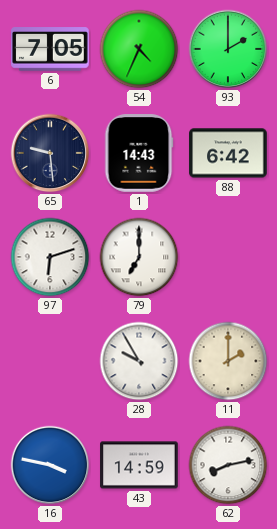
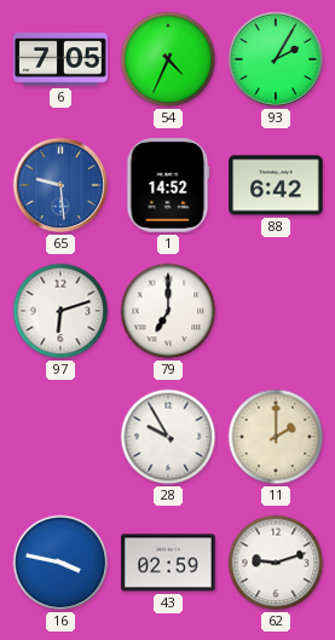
93: 2:00 -> 2:05
65 dial: navy -> blue
1: 14:43 -> 14:52
43: 14:59 -> 02:59
62: 8:13 -> 9:12
